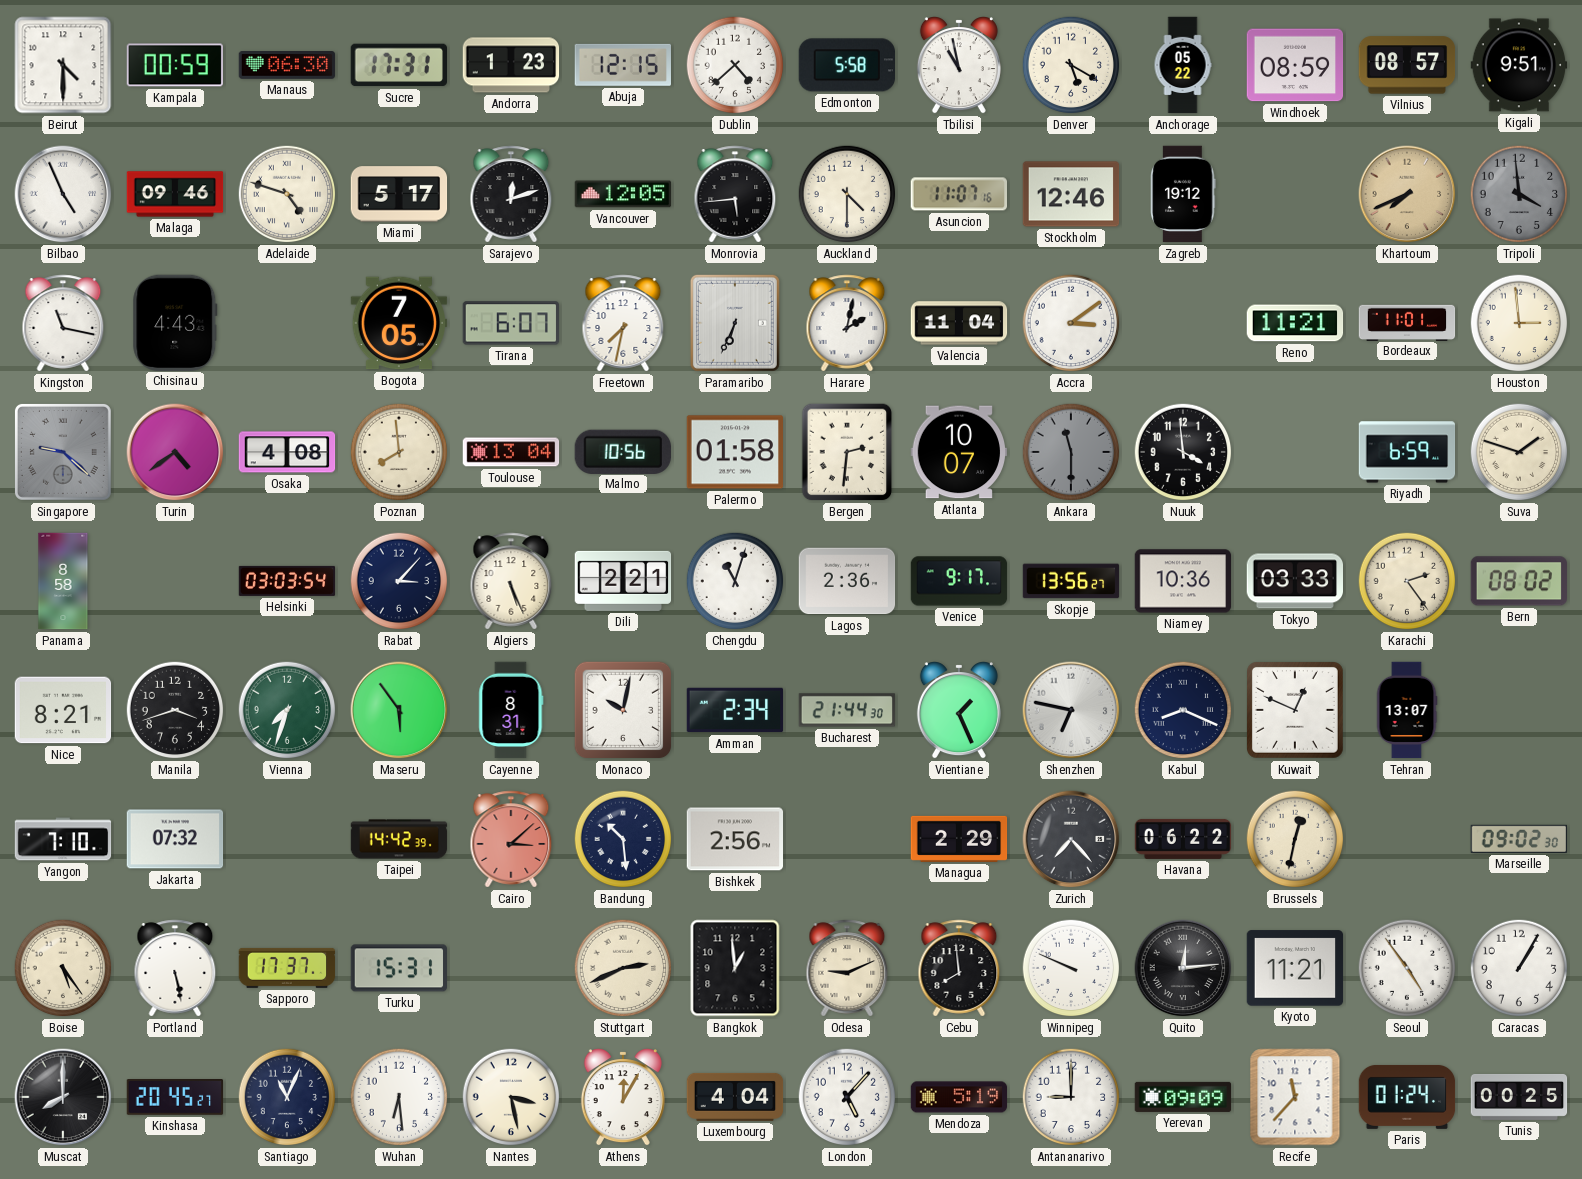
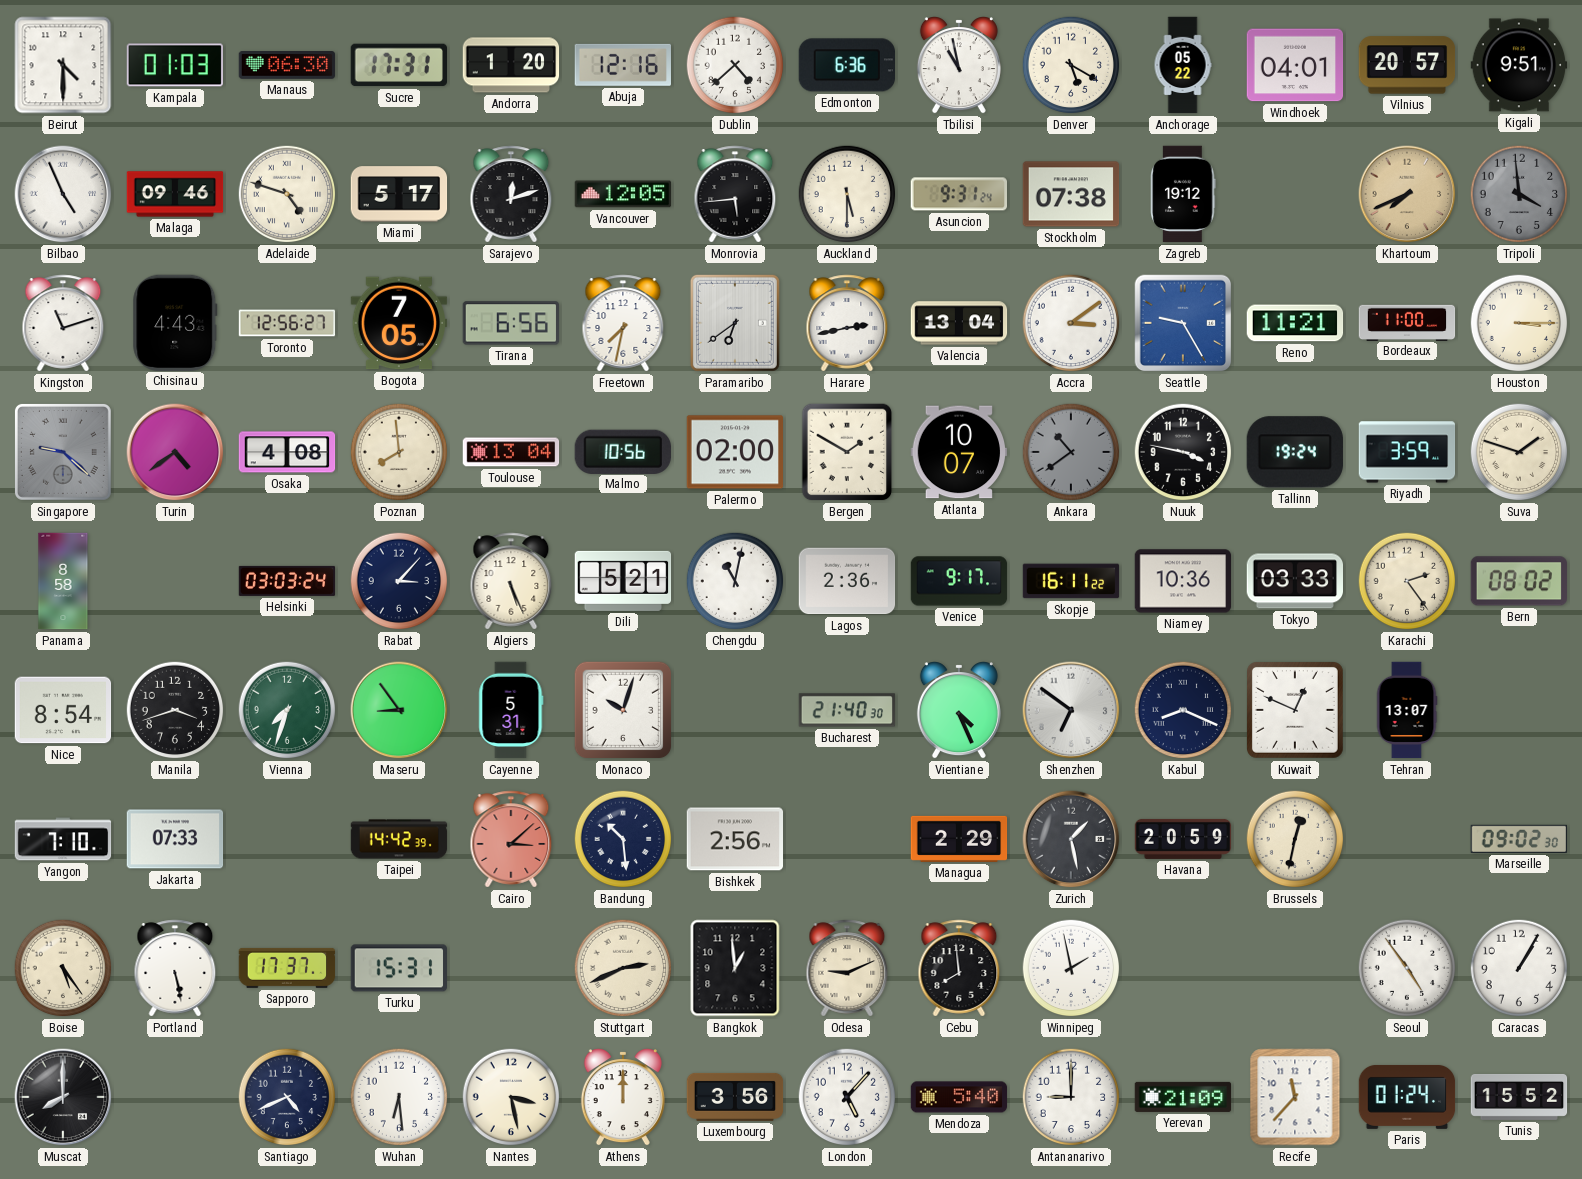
Kampala: 00:59 -> 01:03
Andorra: 1:23 -> 1:20
Abuja: 12:15 -> 12:16
Edmonton: 5:58 -> 6:36
Windhoek: 08:59 -> 04:01
Vilnius: 08:57 -> 20:57
Auckland: 4:30 -> 5:30
Asuncion: 11:07 -> 9:31
Stockholm: 12:46 -> 07:38
Kingston: 11:17 -> 11:12
Toronto: none -> 12:56
Tirana: 6:07 -> 6:56
Paramaribo: 6:34 -> 6:39
Harare: 2:02 -> 2:43
Valencia: 11:04 -> 13:04
Seattle: none -> 9:25
Bordeaux: 11:01 -> 11:00
Houston: 2:59 -> 3:15
Palermo: 01:58 -> 02:00
Bergen: 2:31 -> 1:50
Ankara: 11:30 -> 10:39
Nuuk: 3:59 -> 3:47
Tallinn: none -> 19:24
Riyadh: 6:59 -> 3:59
Helsinki: 03:03:54 -> 03:03:24
Dili: 2:21 -> 5:21
Chengdu: 11:03 -> 11:02
Skopje: 13:56 -> 16:11
Nice: 8:21 -> 8:54
Maseru: 5:54 -> 8:54
Cayenne: 8:31 -> 5:31
Monaco: 10:02 -> 10:03
Amman: 2:34 -> none
Bucharest: 21:44 -> 21:40
Vientiane: 1:26 -> 4:26
Shenzhen: 6:47 -> 6:51
Jakarta: 07:32 -> 07:33
Zurich: 7:23 -> 1:28
Havana: 06:22 -> 20:59
Winnipeg: 9:49 -> 1:58
Quito: 12:14 -> none
Kyoto: 11:21 -> none
Kinshasa: 20:45 -> none
Santiago: 11:04 -> 4:41
Athens: 12:05 -> 12:00
Luxembourg: 4:04 -> 3:56
Mendoza: 5:19 -> 5:40
Yerevan: 09:09 -> 21:09
Tunis: 00:25 -> 15:52
